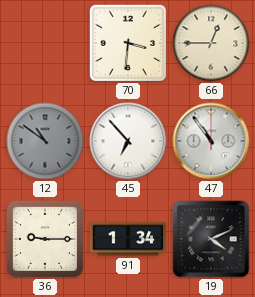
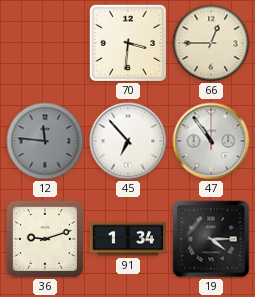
12: 10:51 -> 11:46
36: 9:15 -> 9:12
19: 4:11 -> 4:15
